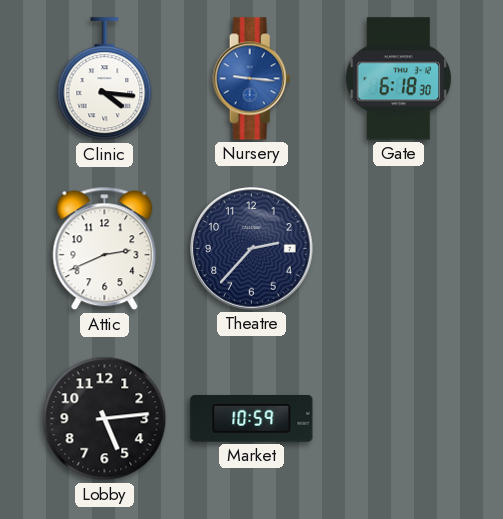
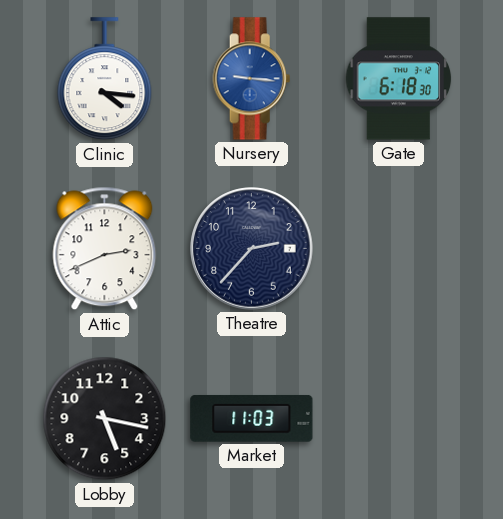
Lobby: 5:14 -> 5:17
Market: 10:59 -> 11:03
